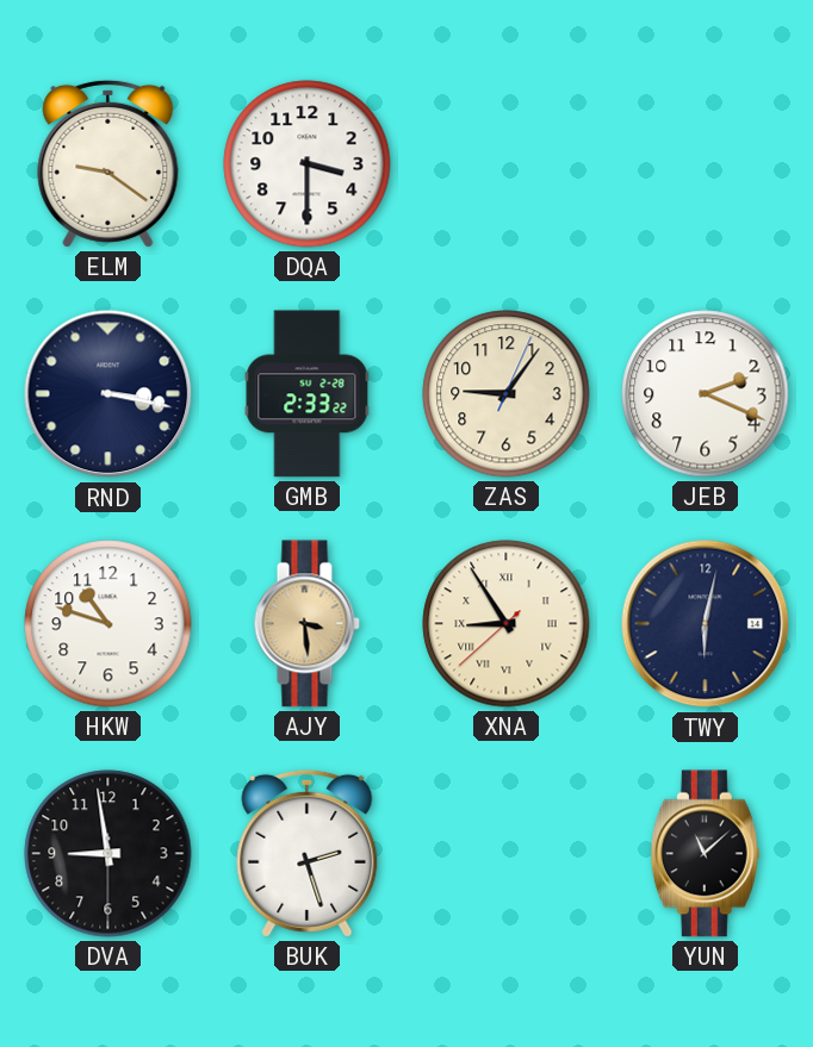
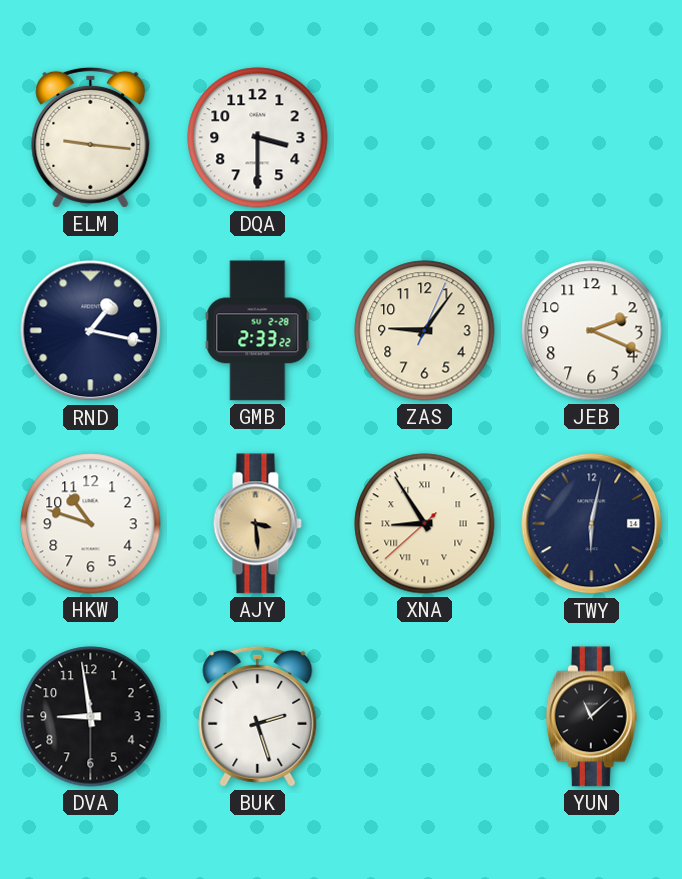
ELM: 9:21 -> 9:16
RND: 3:17 -> 1:17
